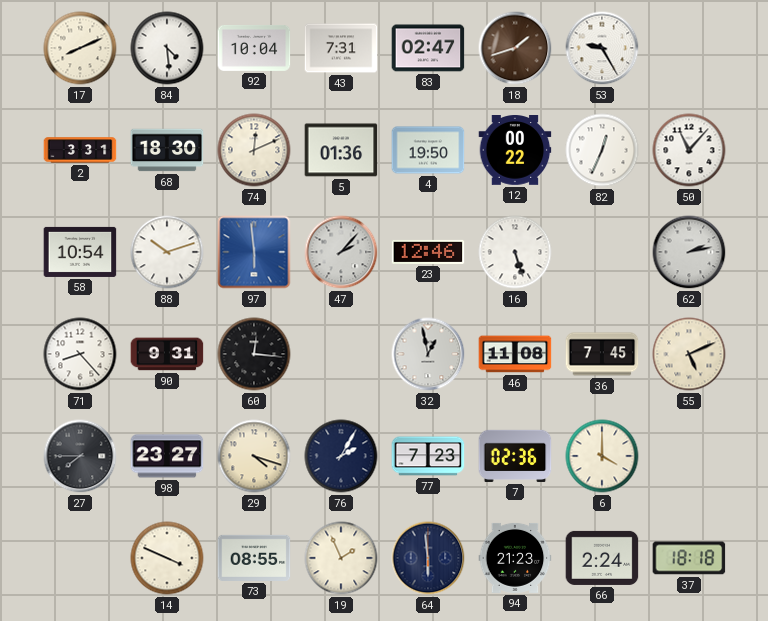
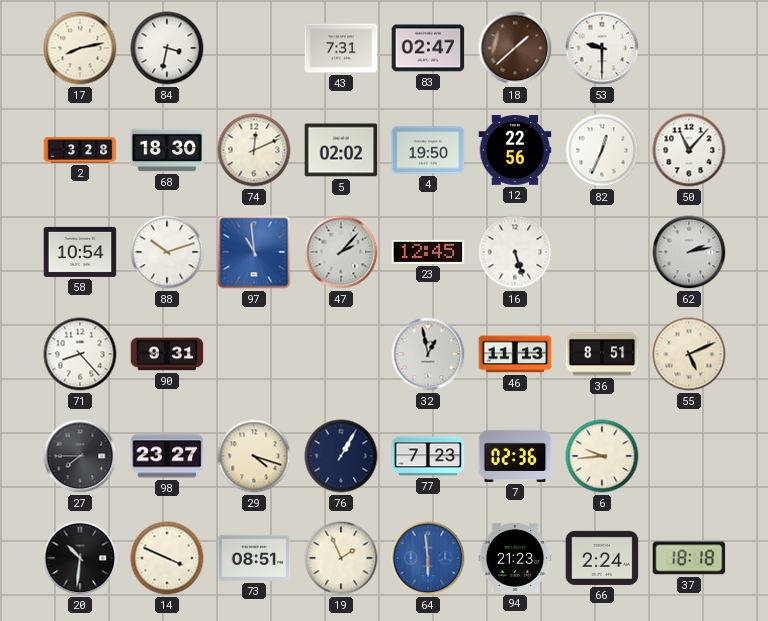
17: 8:11 -> 8:13
84: 4:29 -> 3:32
92: 10:04 -> none
18: 1:42 -> 1:38
53: 9:25 -> 9:30
2: 3:31 -> 3:28
5: 01:36 -> 02:02
12: 00:22 -> 22:56
97: 5:59 -> 10:59
23: 12:46 -> 12:45
60: 12:16 -> none
46: 11:08 -> 11:13
36: 7:45 -> 8:51
76: 2:05 -> 1:05
6: 4:00 -> 9:44
20: none -> 10:31
73: 08:55 -> 08:51
64 dial: navy -> blue
